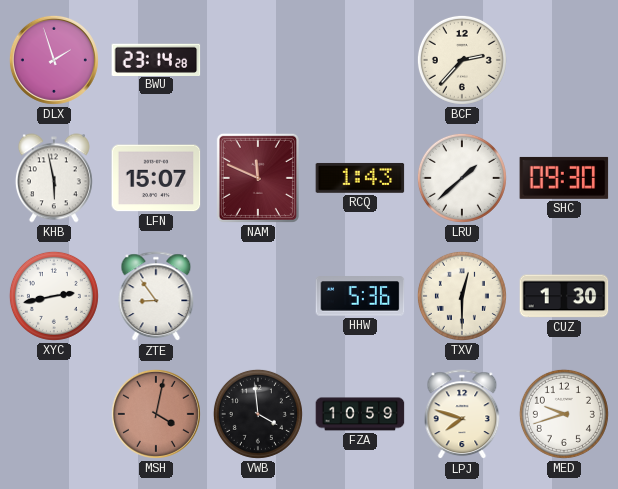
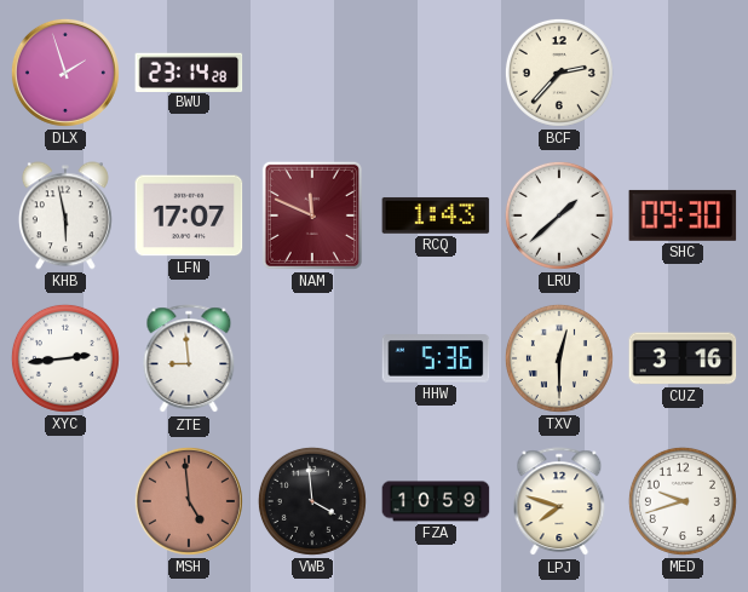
LFN: 15:07 -> 17:07
XYC: 2:43 -> 2:44
ZTE: 8:54 -> 8:59
CUZ: 1:30 -> 3:16
MSH: 4:02 -> 4:59
